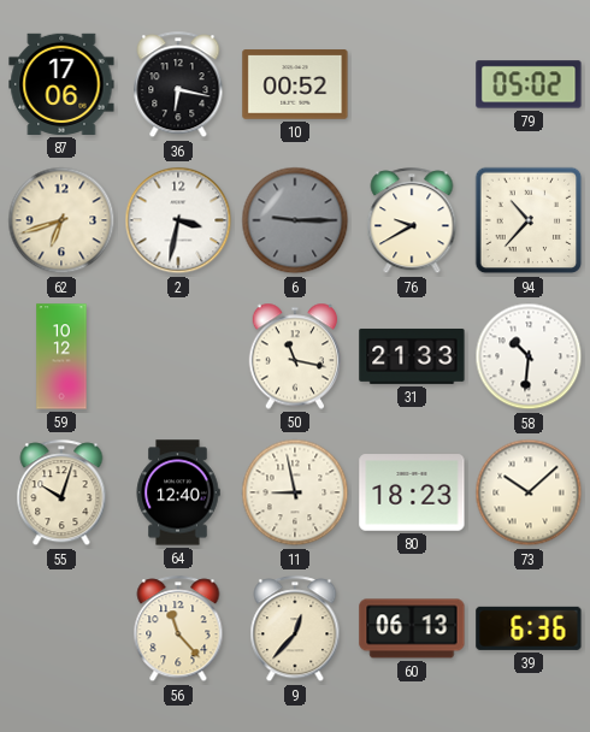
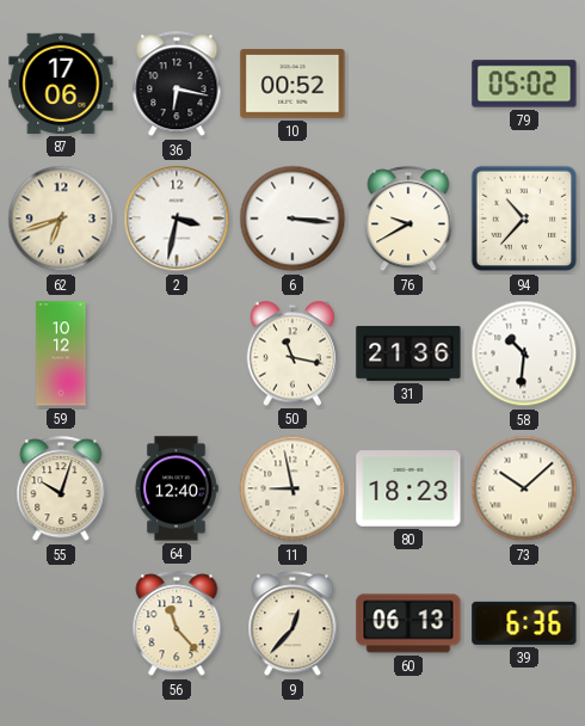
6: 9:15 -> 3:16
6 dial: grey -> white
31: 21:33 -> 21:36
